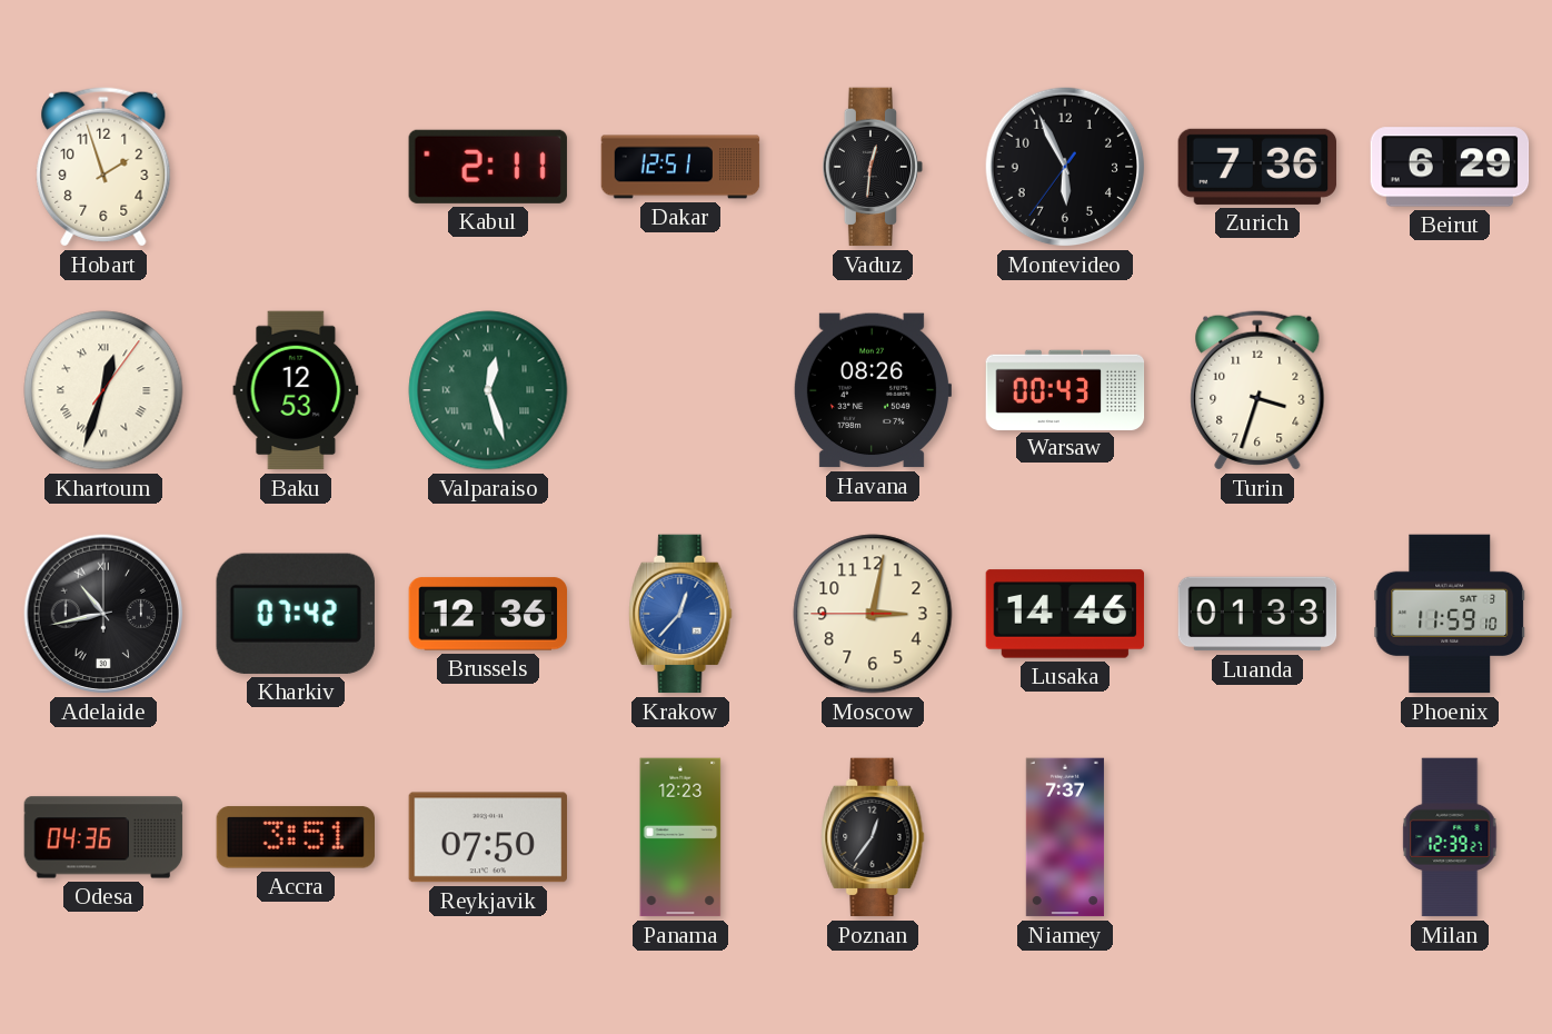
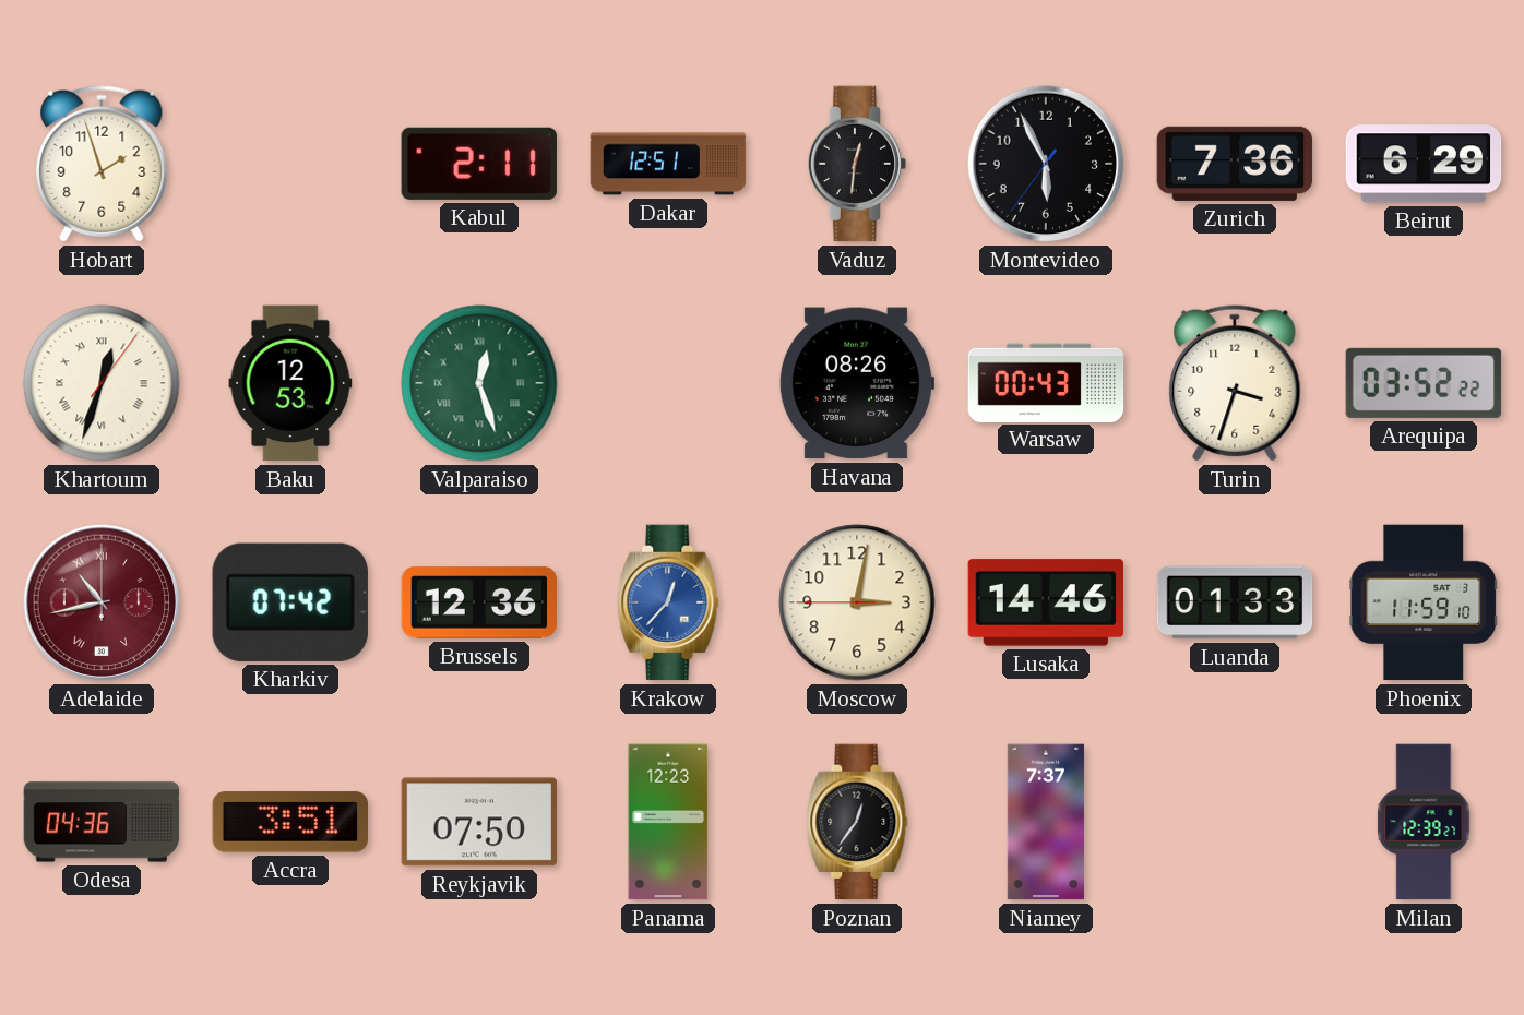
Arequipa: none -> 03:52
Adelaide dial: black -> burgundy
